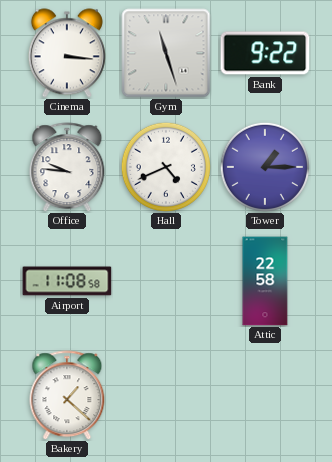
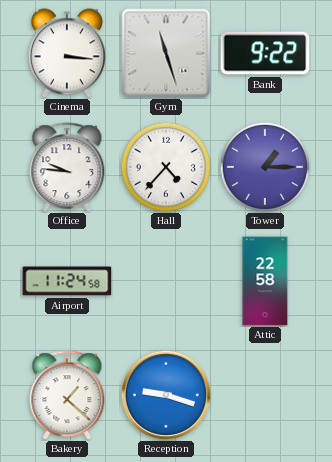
Hall: 4:41 -> 4:37
Airport: 11:08 -> 11:24
Reception: none -> 9:18
